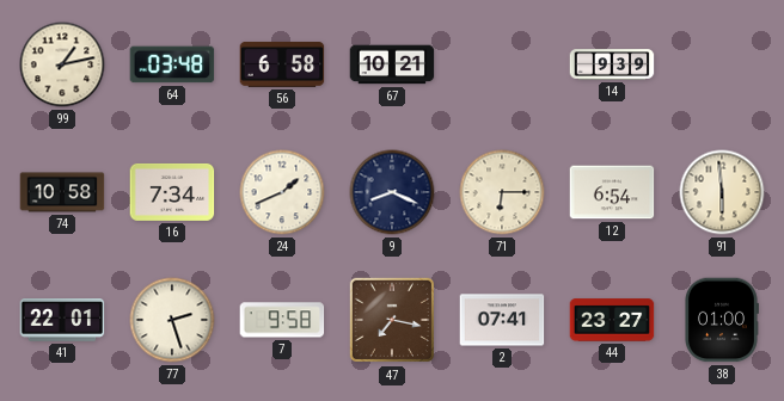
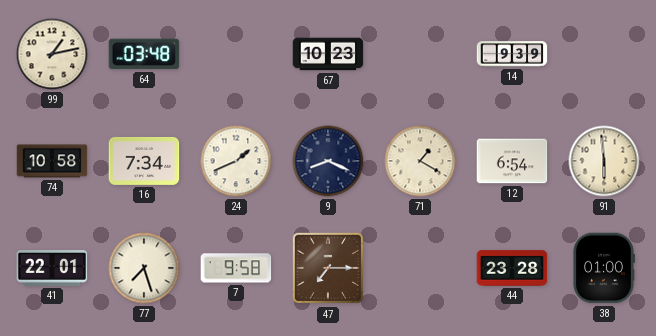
56: 6:58 -> none
67: 10:21 -> 10:23
71: 6:15 -> 1:20
77: 2:27 -> 7:27
47: 7:17 -> 7:15
2: 07:41 -> none
44: 23:27 -> 23:28
